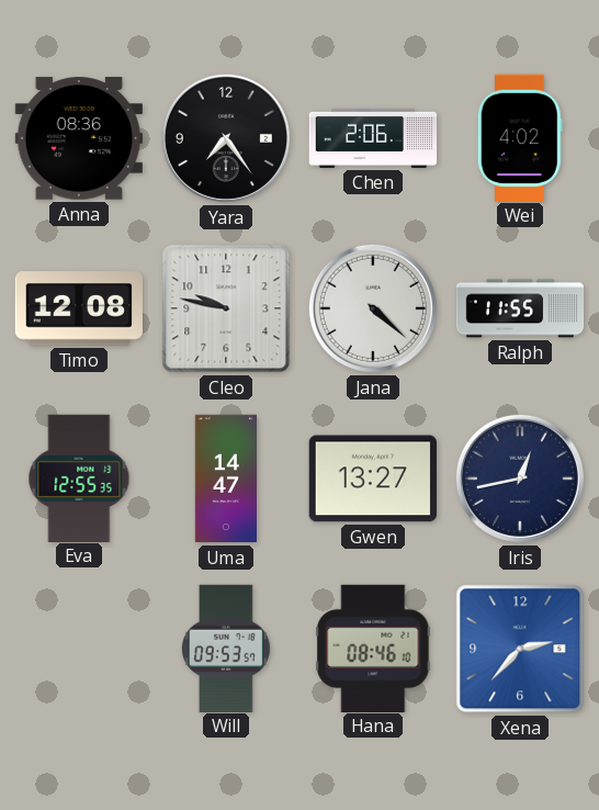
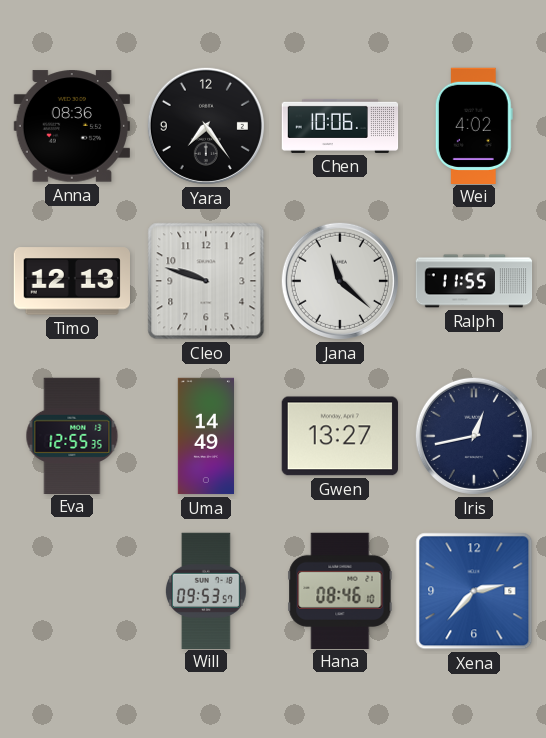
Chen: 2:06 -> 10:06
Timo: 12:08 -> 12:13
Cleo: 9:47 -> 9:48
Jana: 4:22 -> 11:22
Uma: 14:47 -> 14:49
